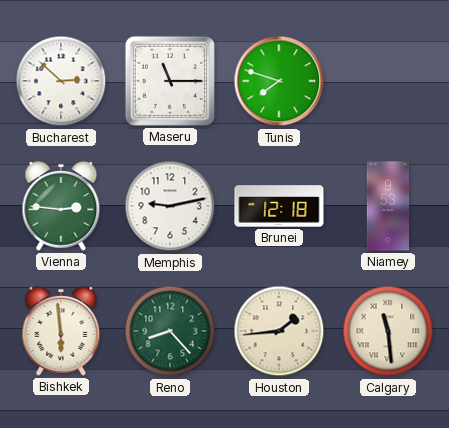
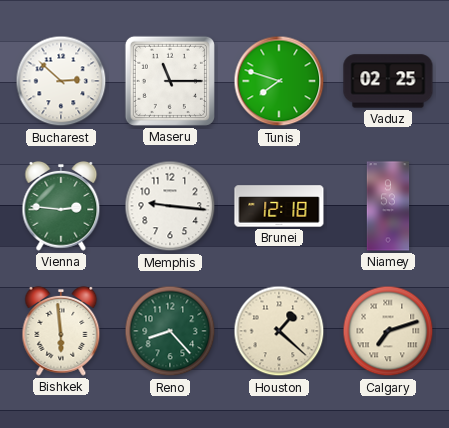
Vaduz: none -> 02:25
Memphis: 9:13 -> 9:16
Houston: 1:44 -> 1:22
Calgary: 11:29 -> 7:12
